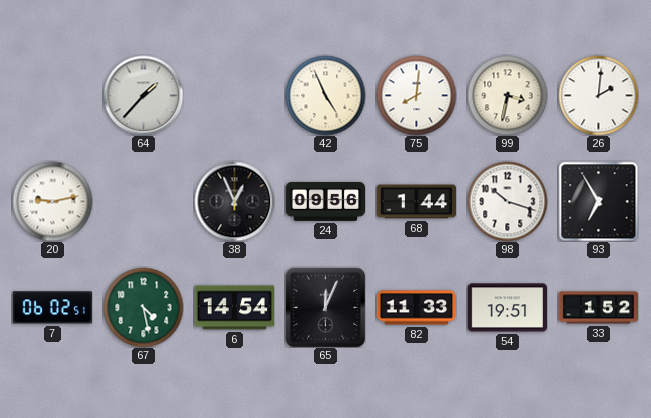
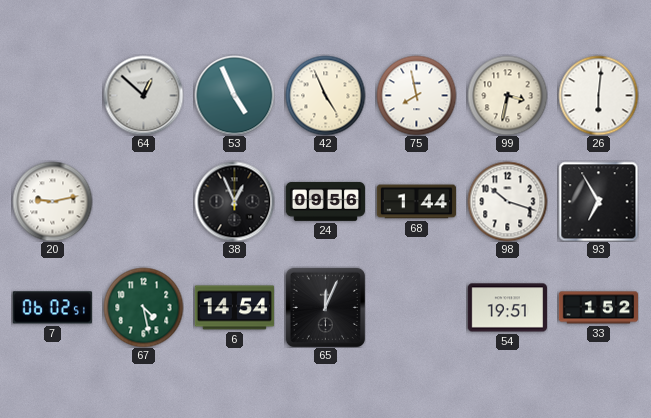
64: 1:37 -> 12:52
53: none -> 4:56
75: 8:01 -> 7:58
26: 2:01 -> 6:01
82: 11:33 -> none
